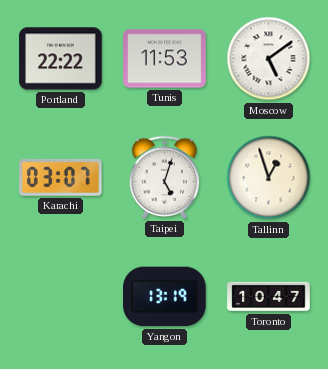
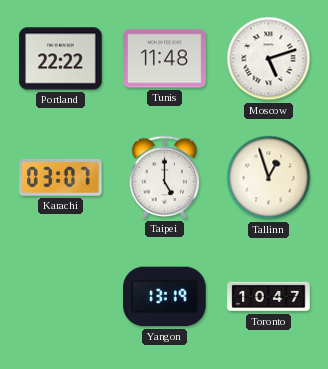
Tunis: 11:53 -> 11:48
Moscow: 5:09 -> 5:12
Taipei: 5:03 -> 5:00
